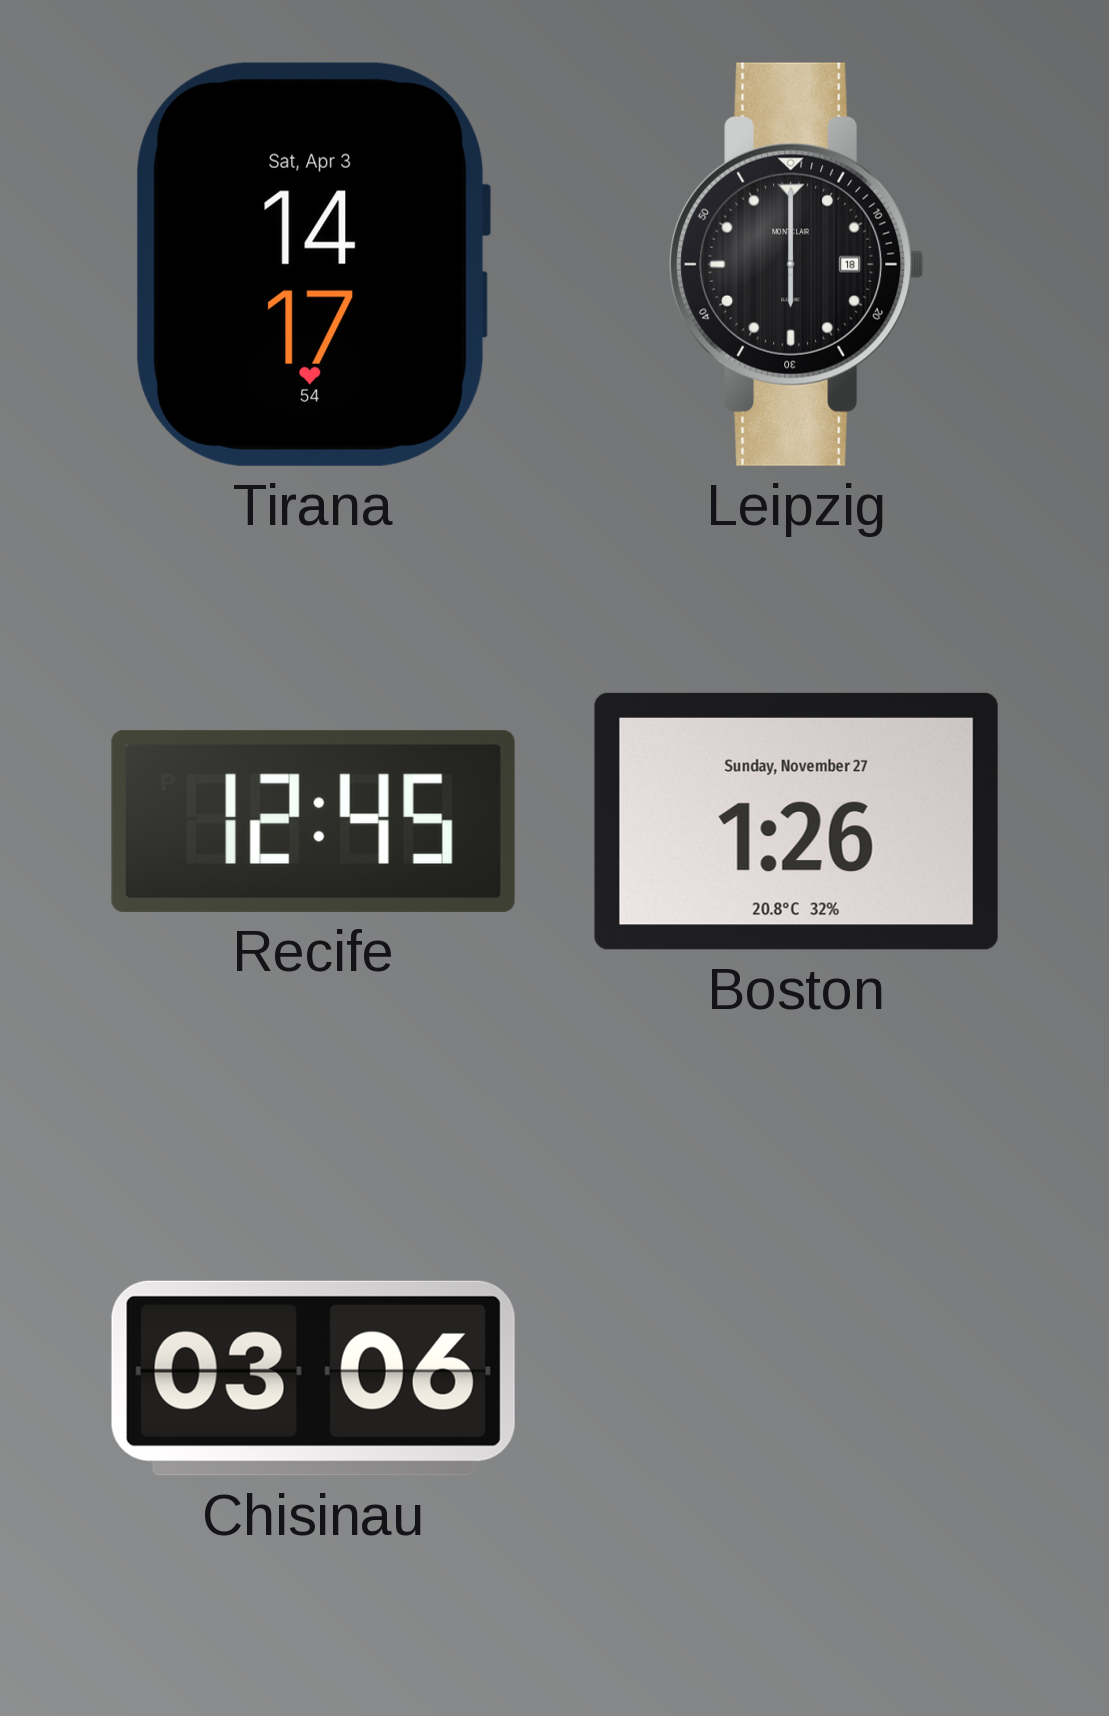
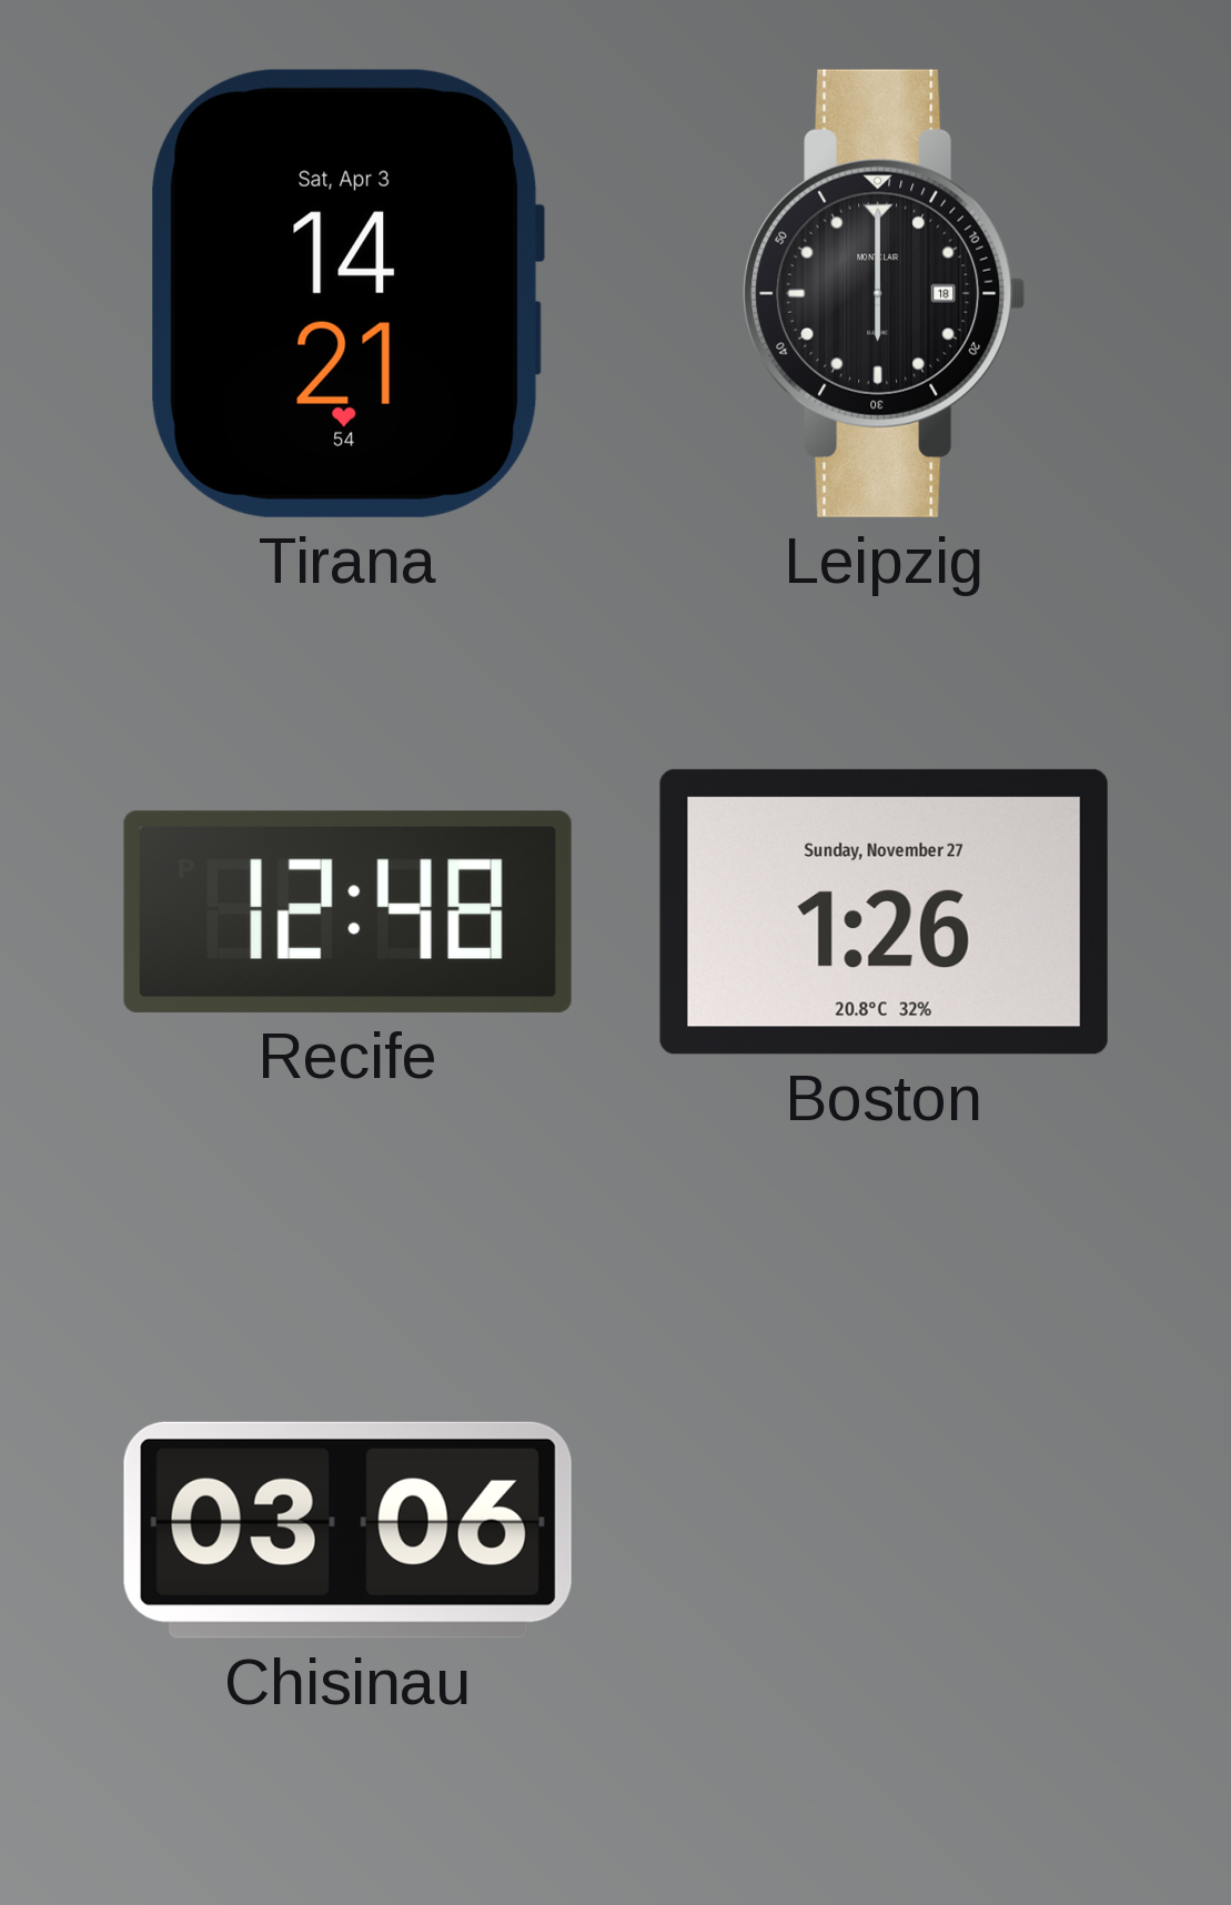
Tirana: 14:17 -> 14:21
Recife: 12:45 -> 12:48
